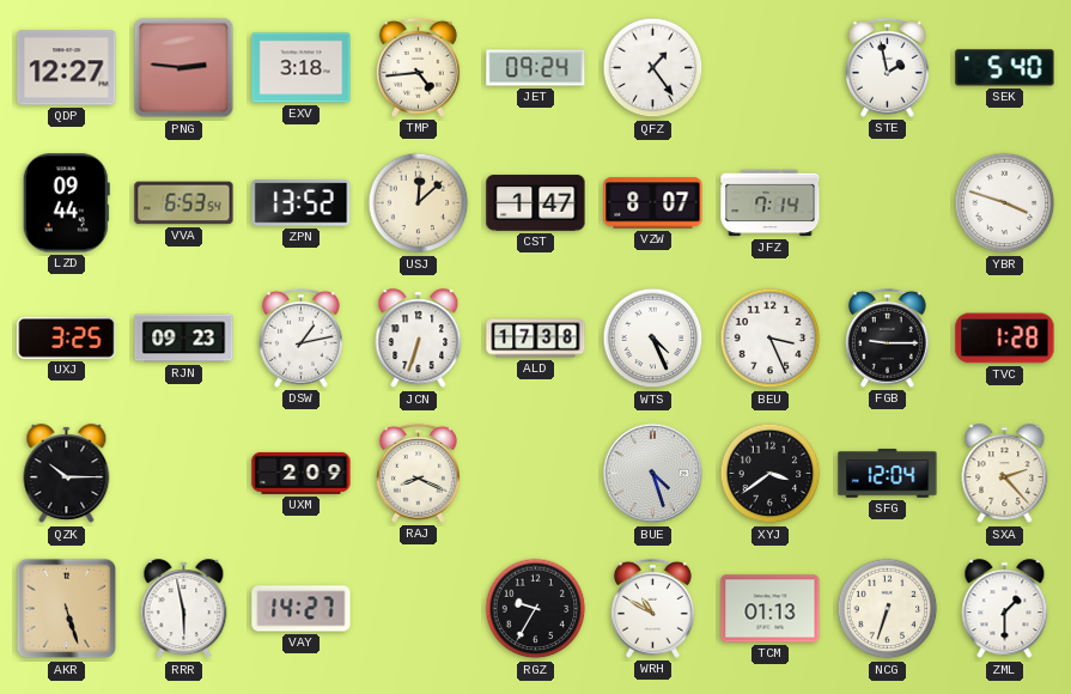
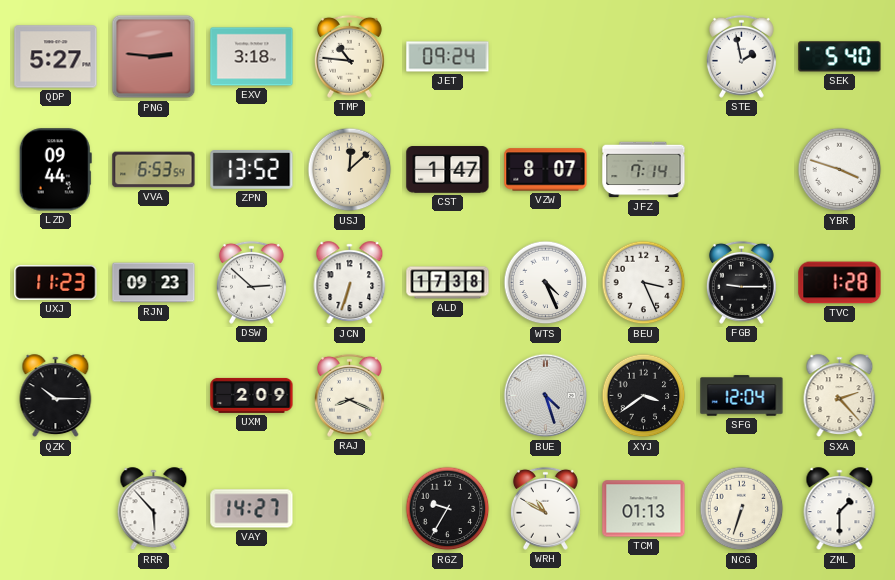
QDP: 12:27 -> 5:27
TMP: 4:44 -> 10:46
QFZ: 1:24 -> none
UXJ: 3:25 -> 11:23
DSW: 1:13 -> 2:52
AKR: 5:27 -> none
RRR: 5:58 -> 5:53
